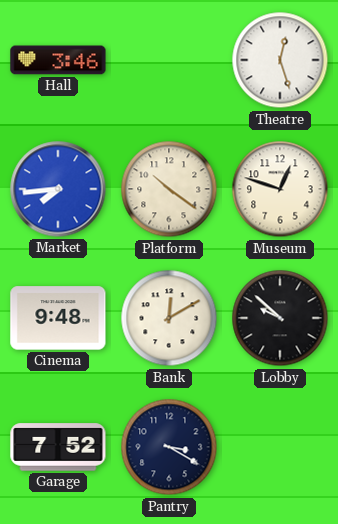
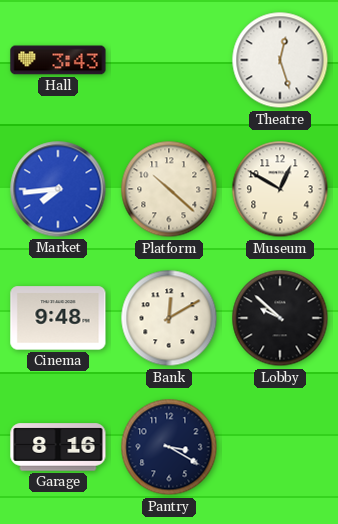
Hall: 3:46 -> 3:43
Platform: 10:21 -> 10:22
Museum: 12:48 -> 12:50
Garage: 7:52 -> 8:16
